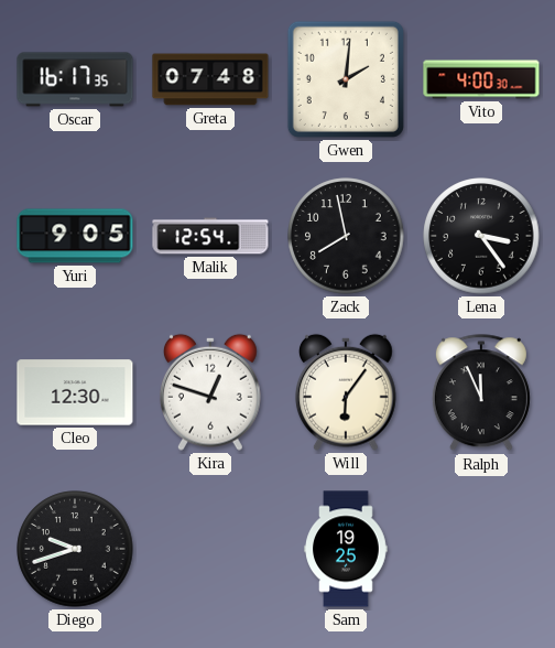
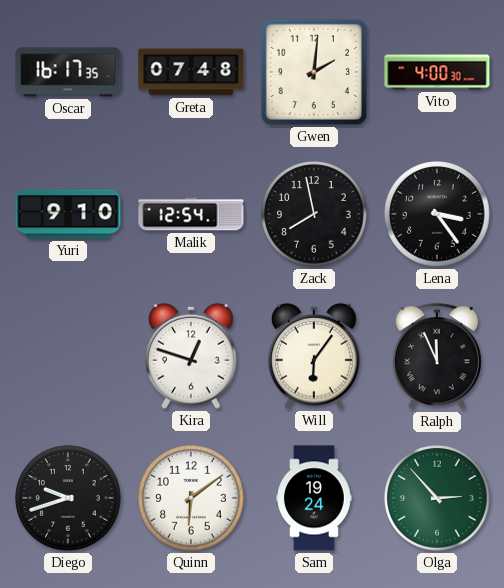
Yuri: 9:05 -> 9:10
Cleo: 12:30 -> none
Quinn: none -> 6:09
Sam: 19:25 -> 19:24
Olga: none -> 2:53
